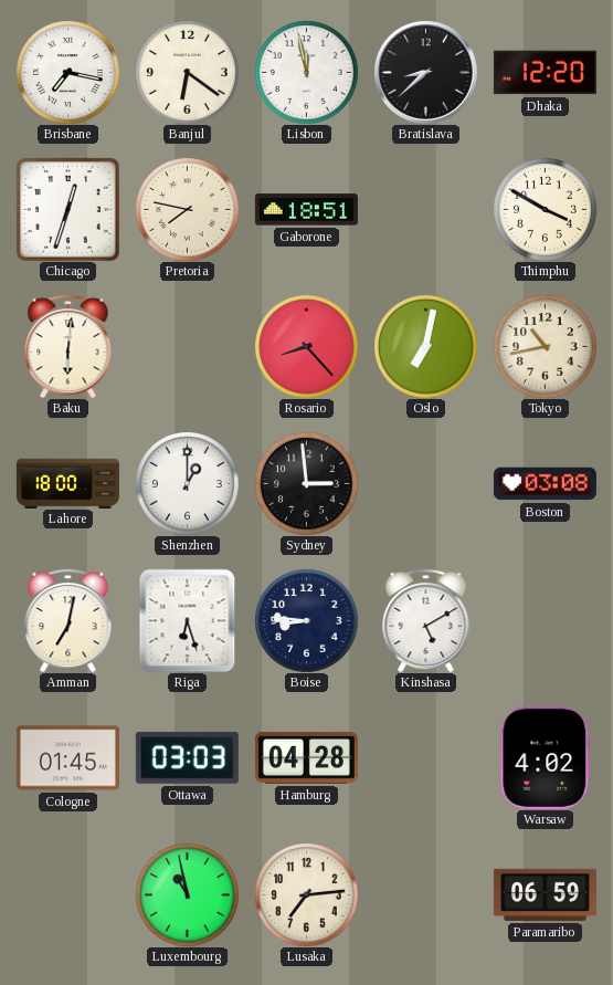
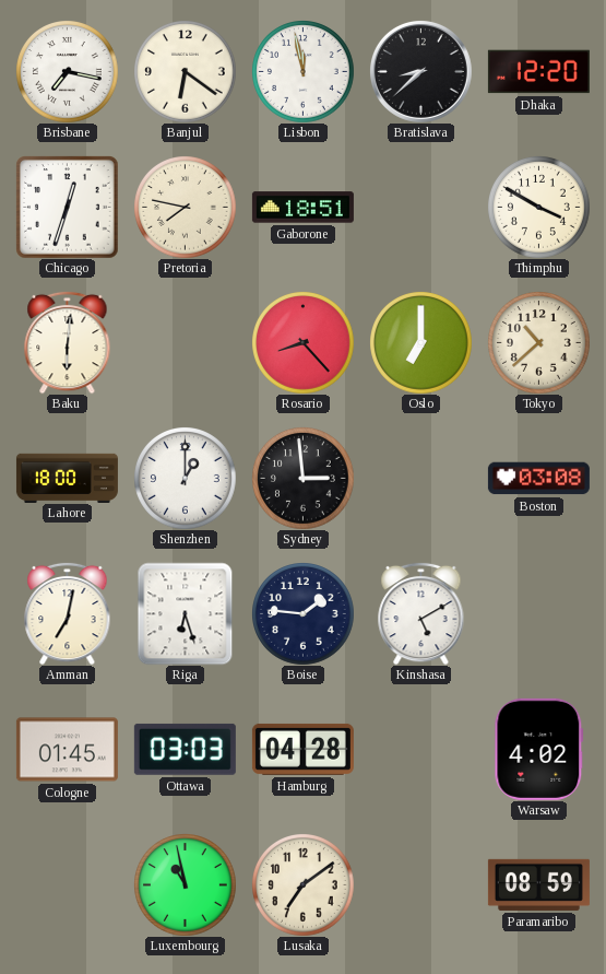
Oslo: 7:02 -> 7:00
Tokyo: 10:43 -> 10:38
Boise: 8:46 -> 1:46
Lusaka: 7:14 -> 7:09
Paramaribo: 06:59 -> 08:59
